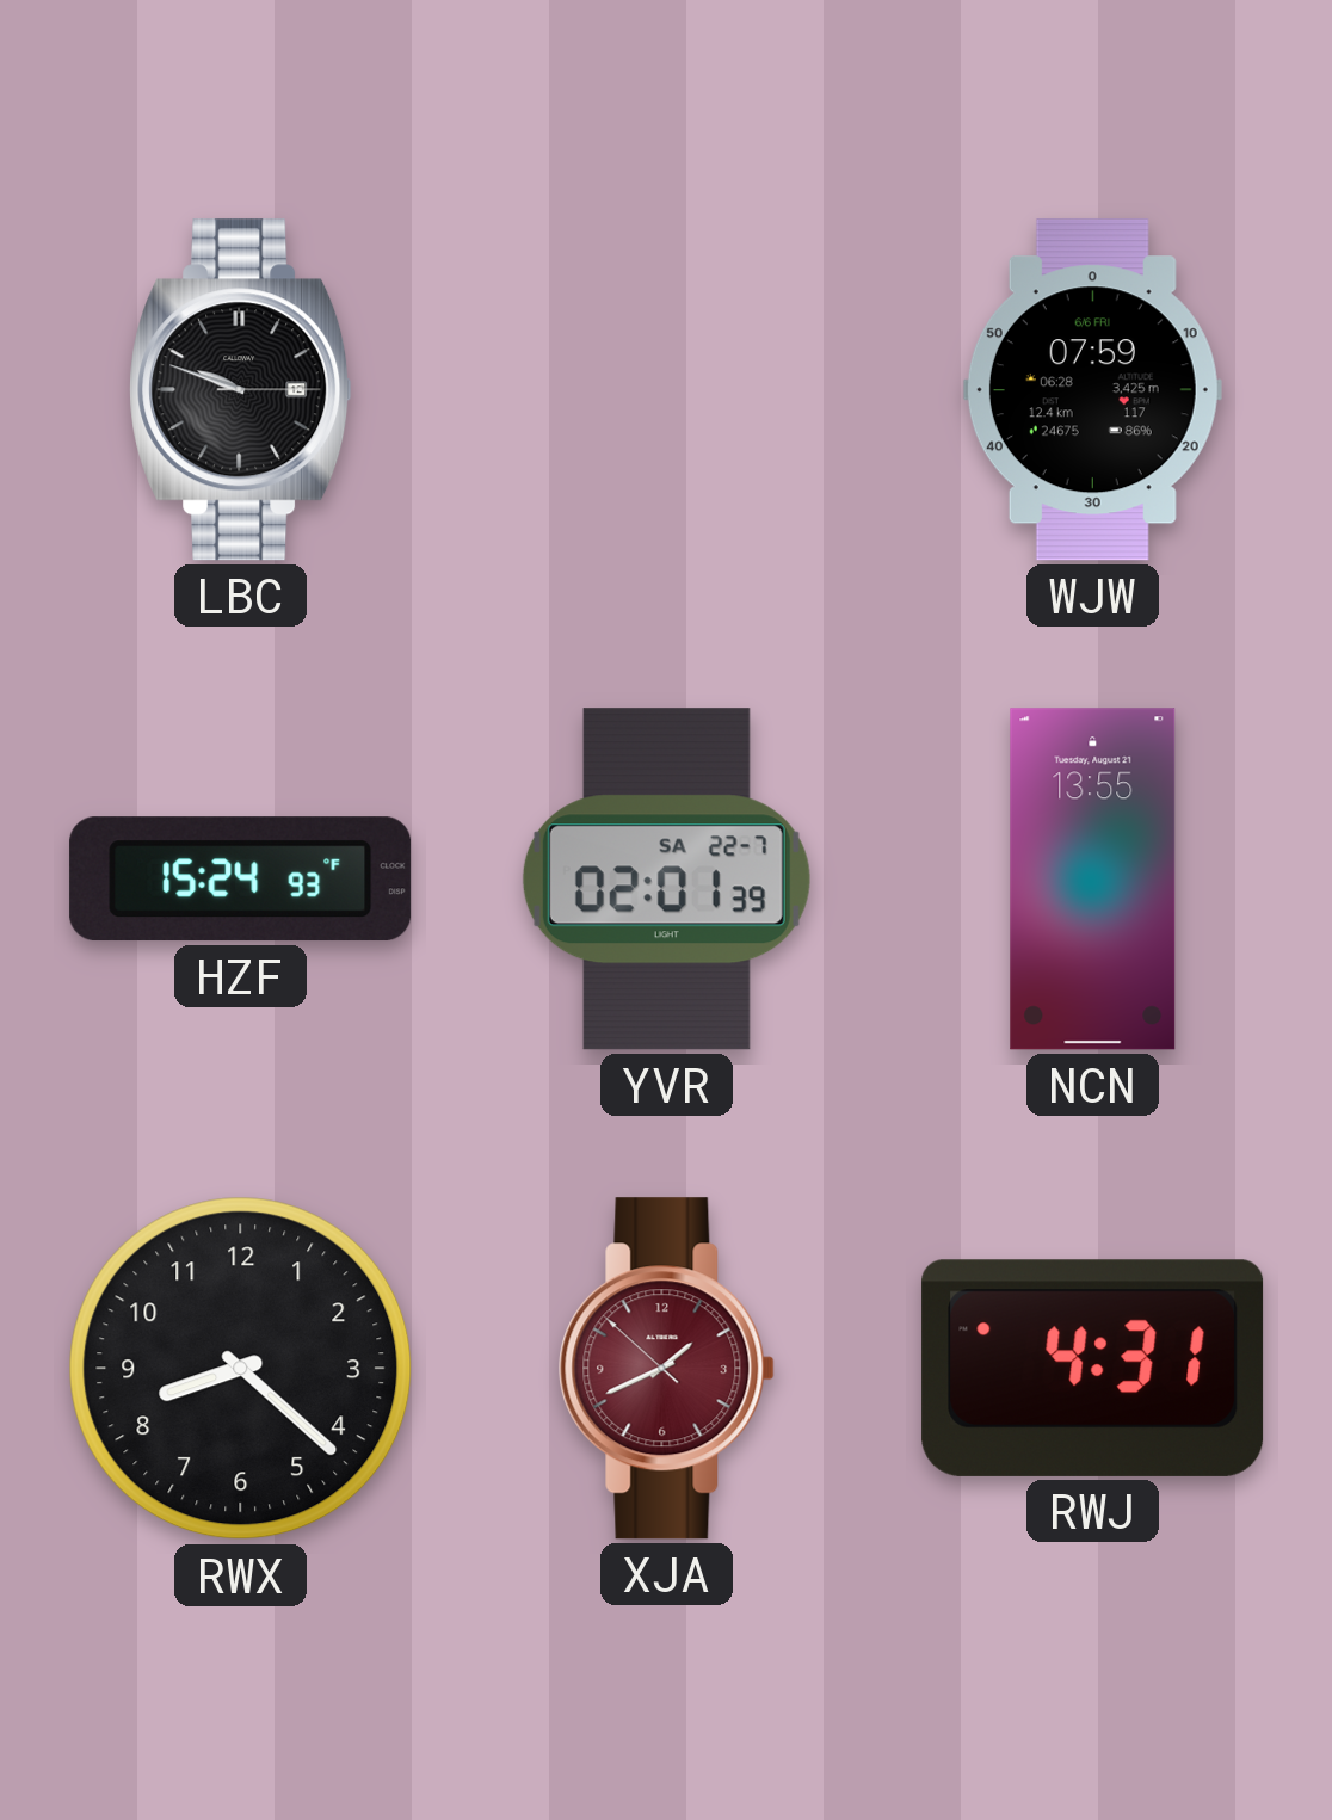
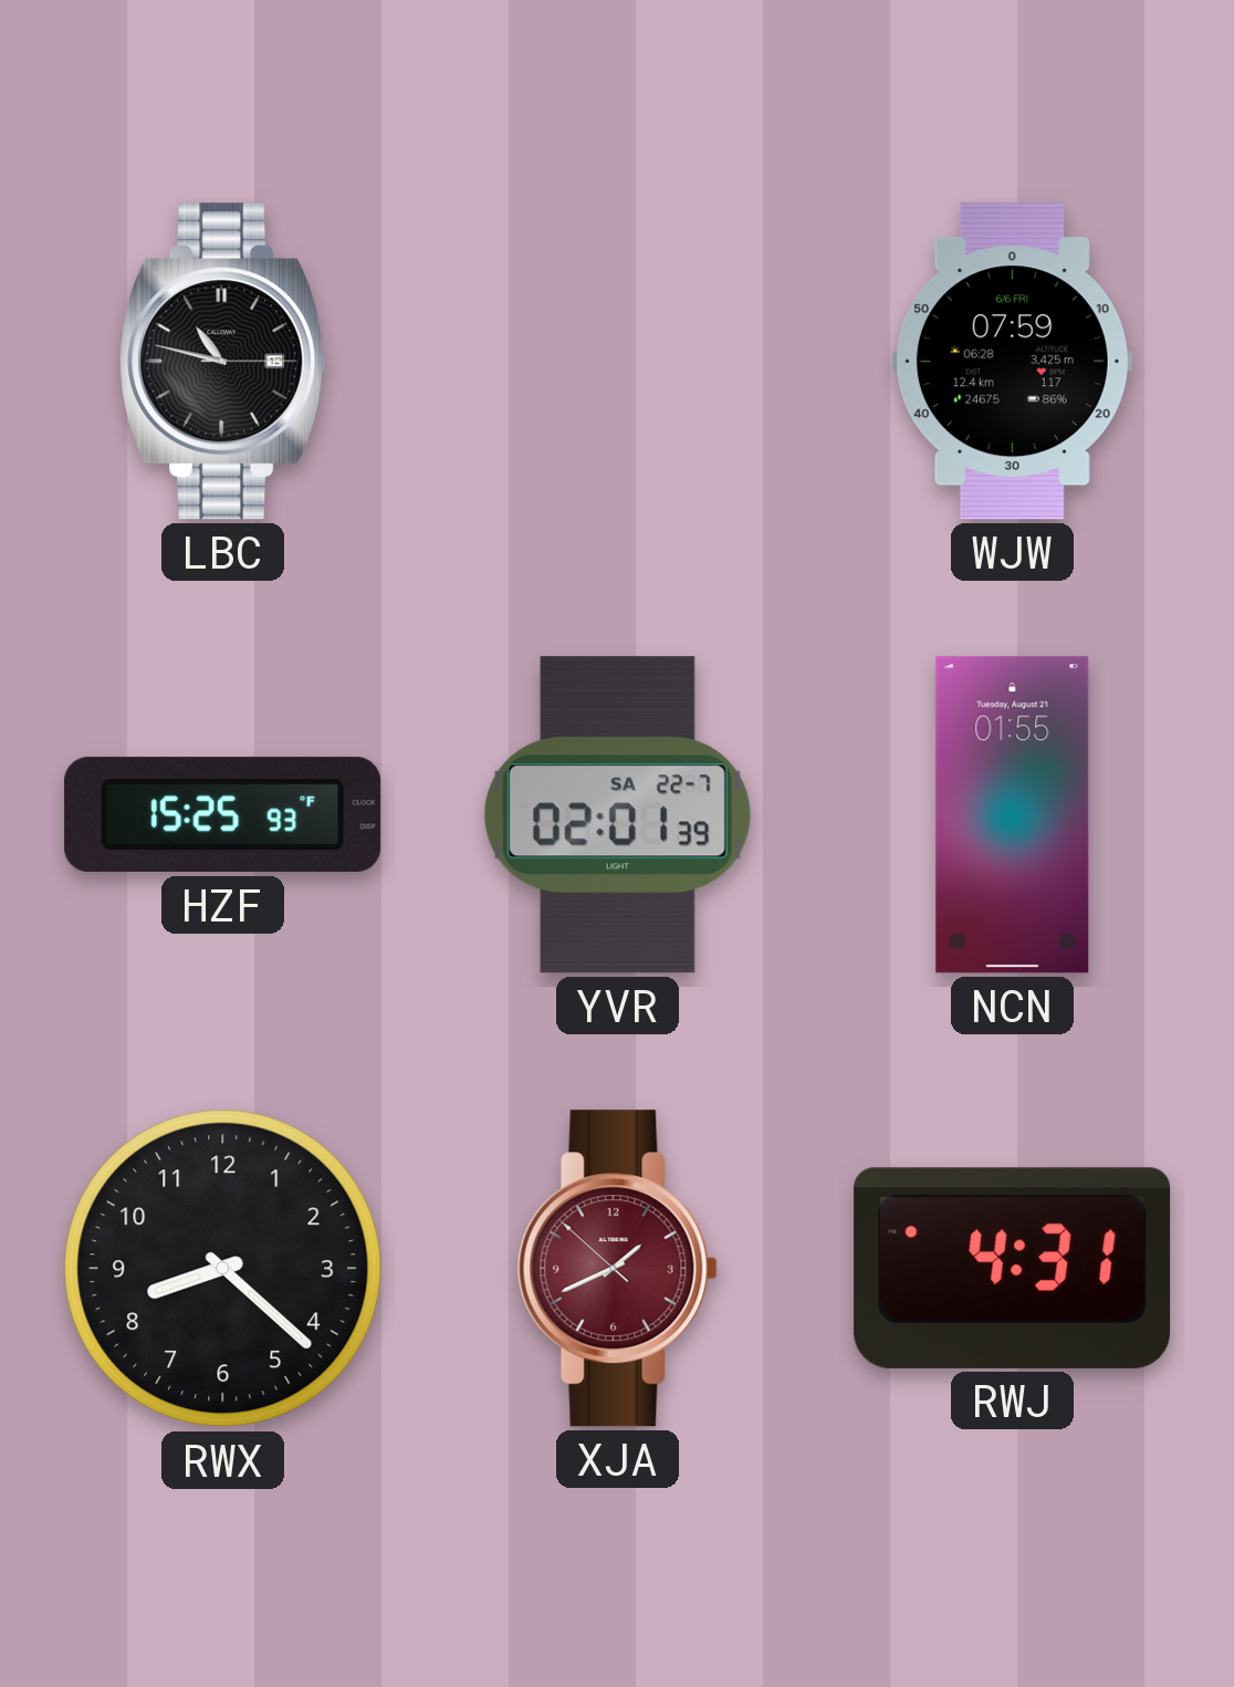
LBC: 9:48 -> 10:47
HZF: 15:24 -> 15:25
NCN: 13:55 -> 01:55
